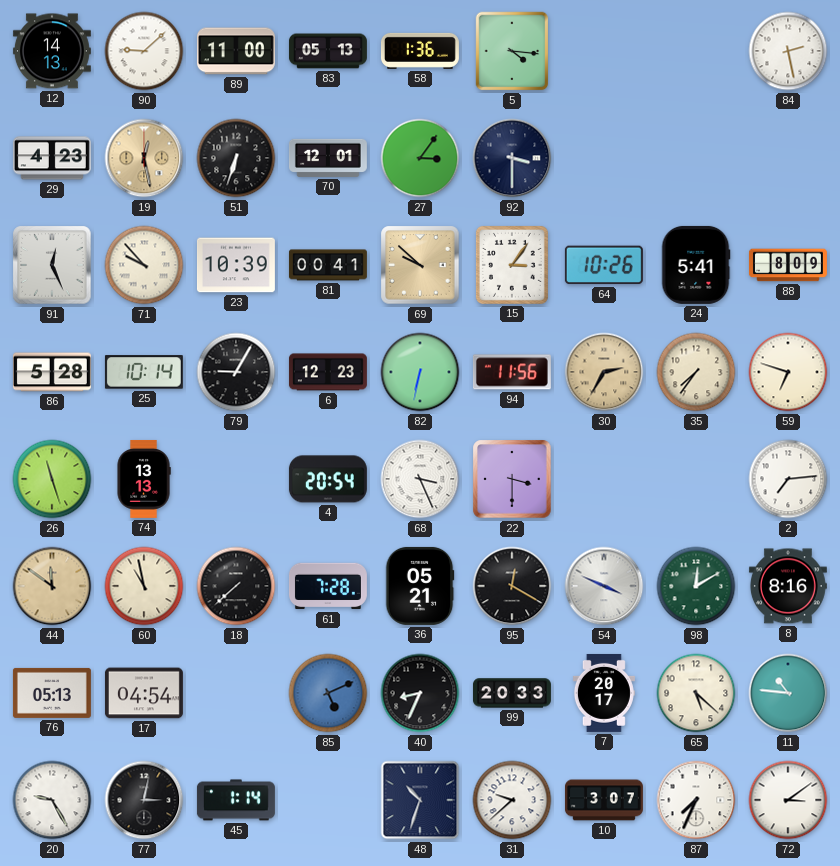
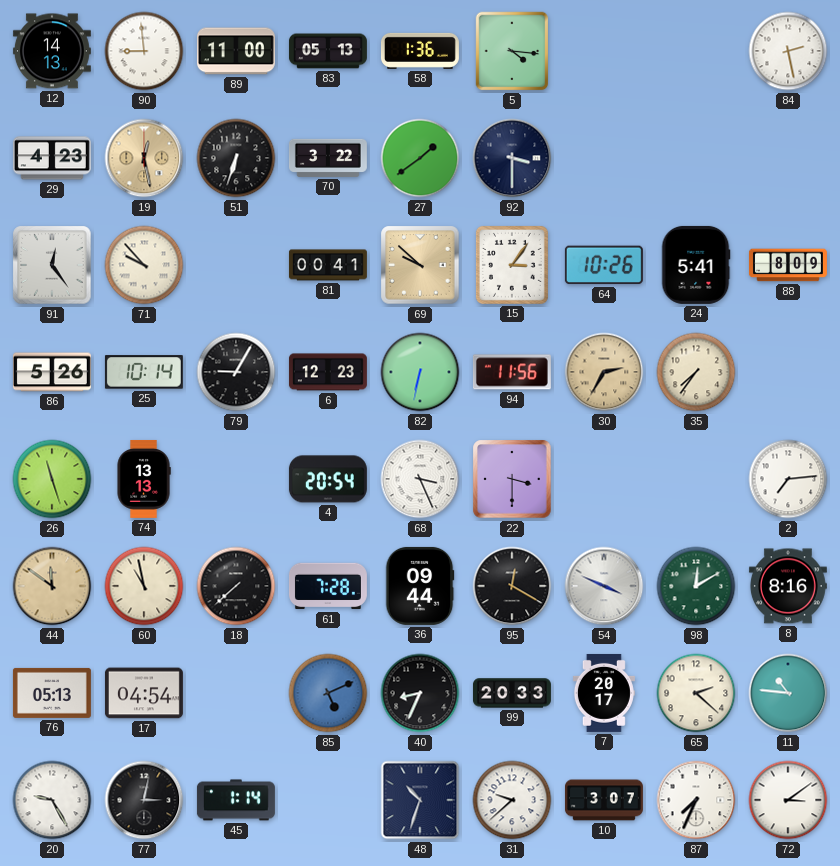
90: 9:08 -> 8:59
70: 12:01 -> 3:22
27: 3:06 -> 1:39
91: 12:26 -> 12:24
23: 10:39 -> none
86: 5:28 -> 5:26
59: 6:48 -> none
36: 05:21 -> 09:44
65: 5:22 -> 2:22
